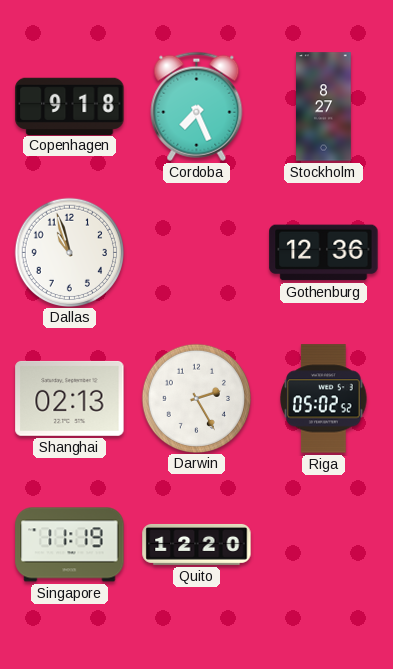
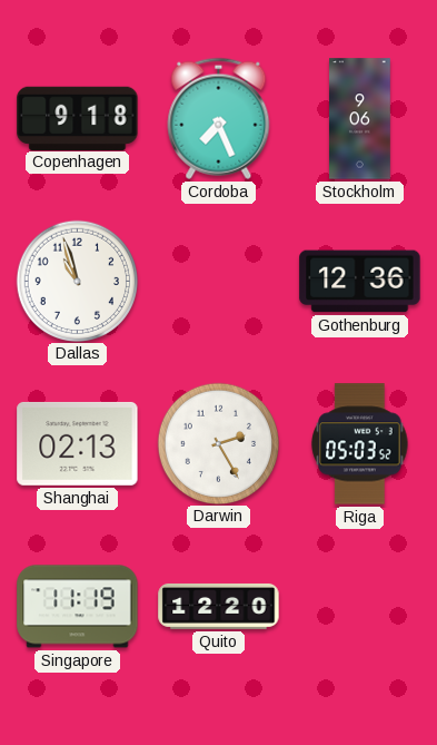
Stockholm: 8:27 -> 9:06
Riga: 05:02 -> 05:03
